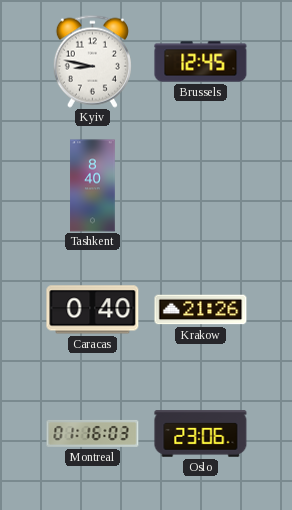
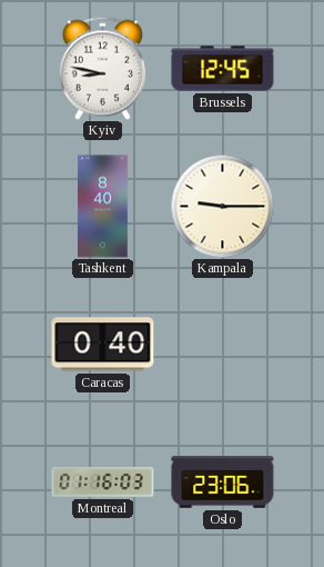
Kampala: none -> 9:15
Krakow: 21:26 -> none
